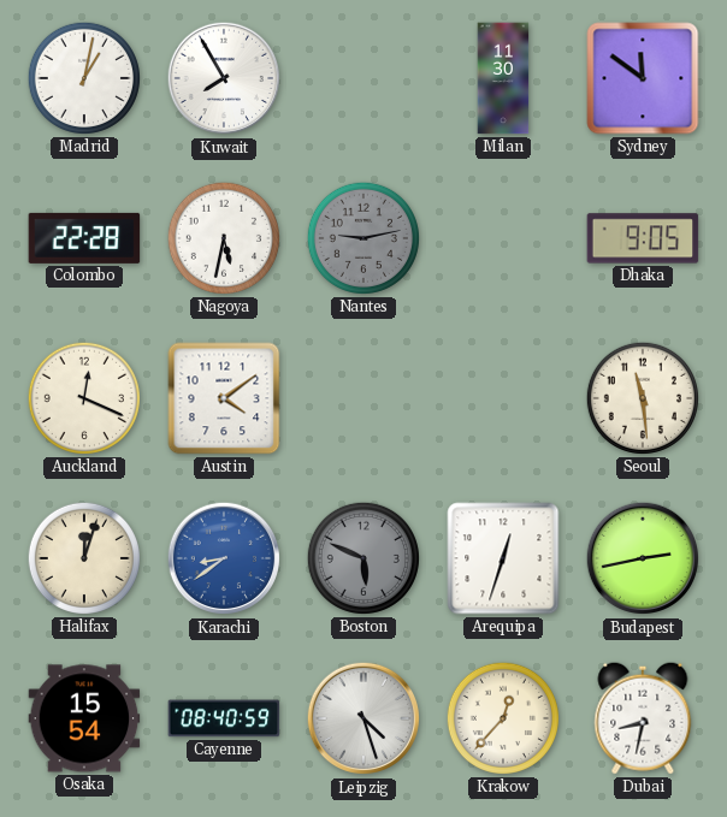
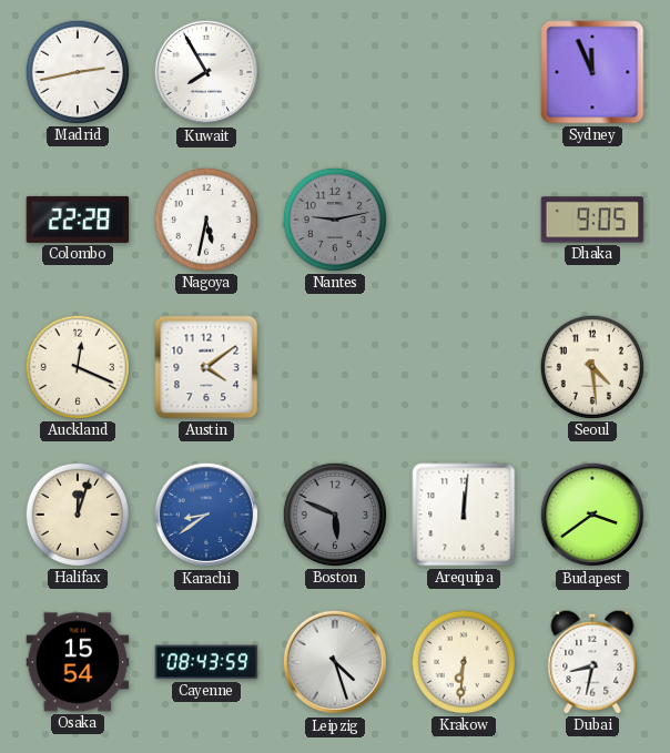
Madrid: 1:02 -> 2:43
Milan: 11:30 -> none
Sydney: 11:51 -> 11:56
Seoul: 11:29 -> 4:29
Arequipa: 12:33 -> 12:01
Budapest: 2:43 -> 3:39
Cayenne: 08:40 -> 08:43
Krakow: 12:37 -> 6:31
